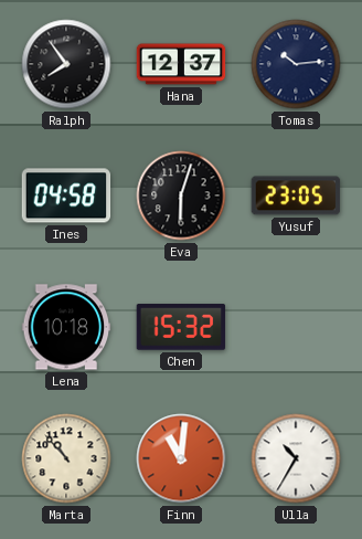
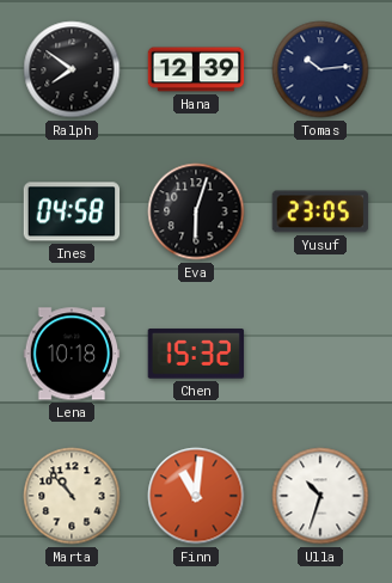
Ralph: 7:54 -> 7:51
Hana: 12:37 -> 12:39
Ulla: 10:35 -> 10:33
